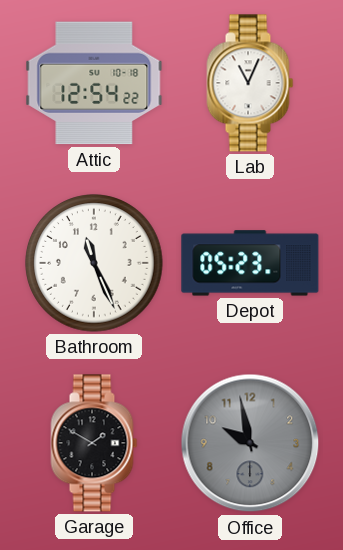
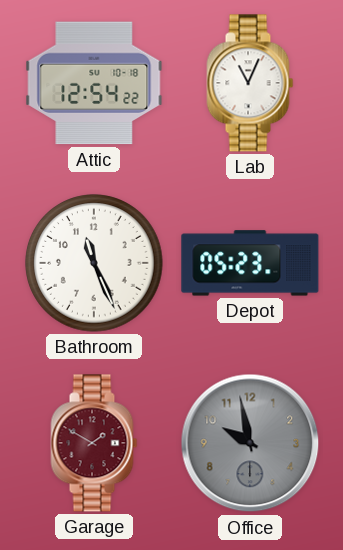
Garage dial: black -> burgundy
